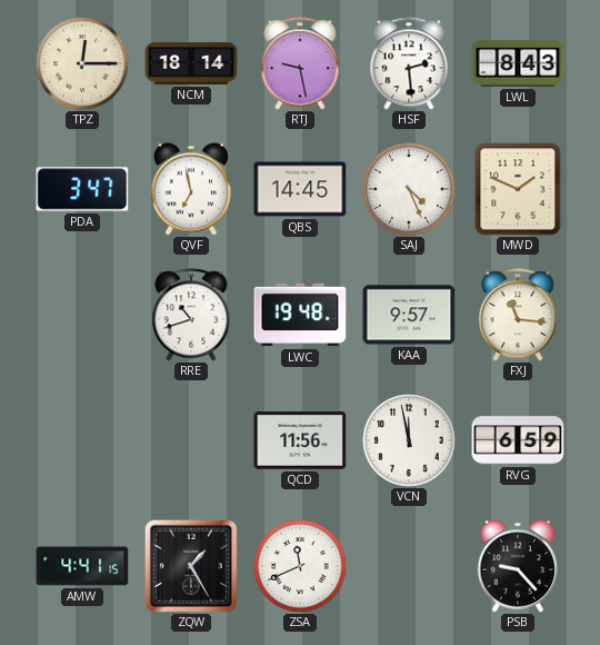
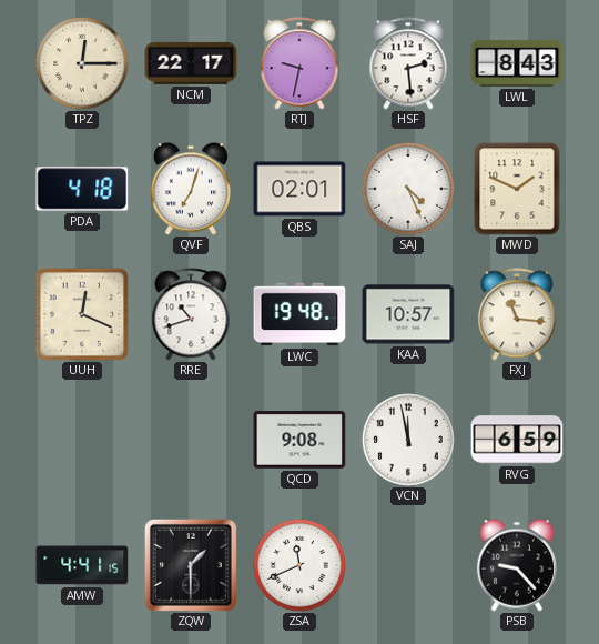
NCM: 18:14 -> 22:17
RTJ: 9:28 -> 9:32
PDA: 3:47 -> 4:18
QVF: 6:58 -> 7:03
QBS: 14:45 -> 02:01
UUH: none -> 12:19
KAA: 9:57 -> 10:57
QCD: 11:56 -> 9:08
ZQW: 1:25 -> 1:30
